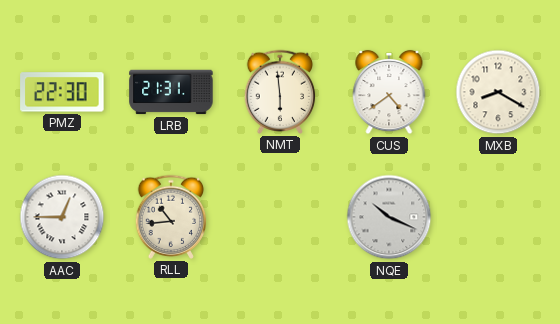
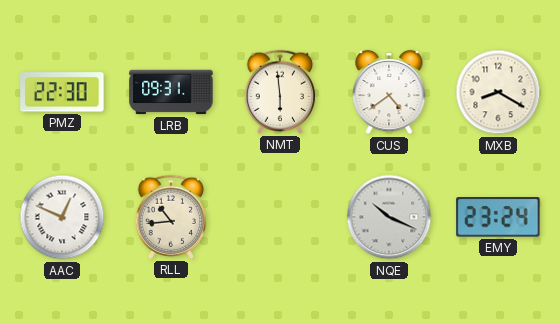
LRB: 21:31 -> 09:31
AAC: 12:45 -> 12:49
EMY: none -> 23:24
